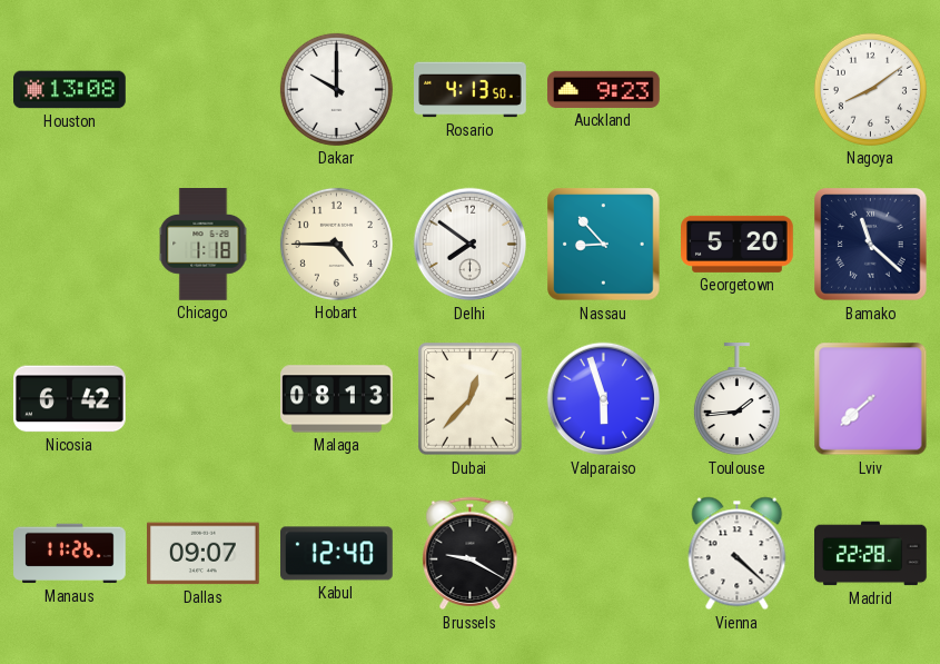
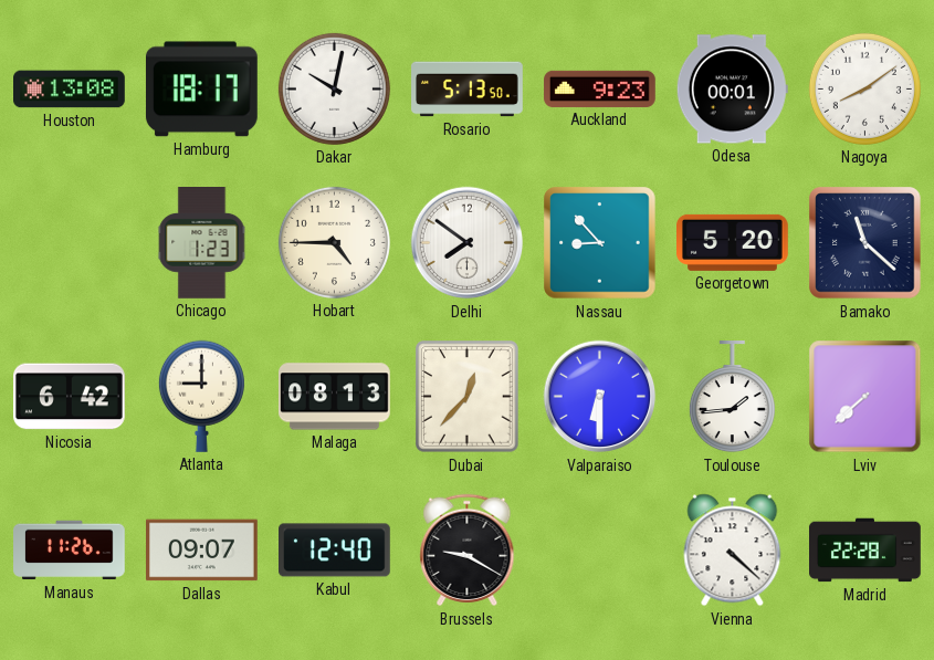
Hamburg: none -> 18:17
Dakar: 10:00 -> 10:02
Rosario: 4:13 -> 5:13
Odesa: none -> 00:01
Chicago: 1:18 -> 1:23
Atlanta: none -> 9:00
Valparaiso: 5:57 -> 6:30
